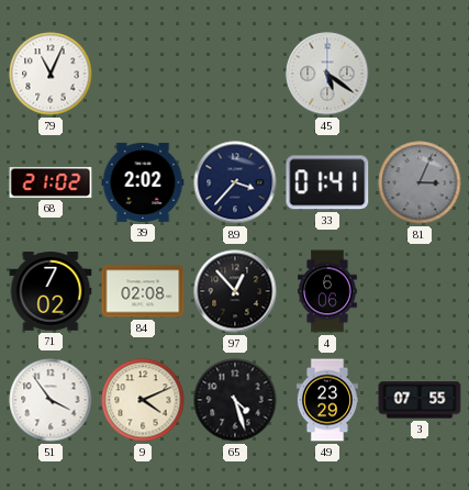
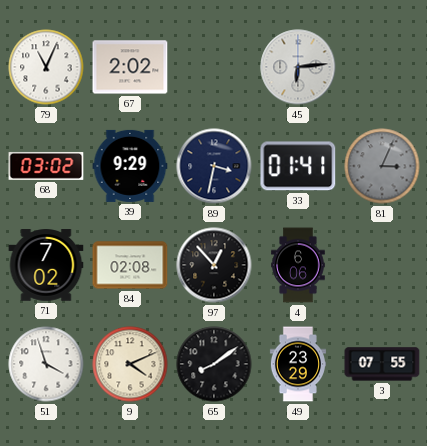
67: none -> 2:02
45: 5:21 -> 6:14
68: 21:02 -> 03:02
39: 2:02 -> 9:29
89: 3:37 -> 3:32
51: 3:54 -> 3:57
65: 4:27 -> 8:09
